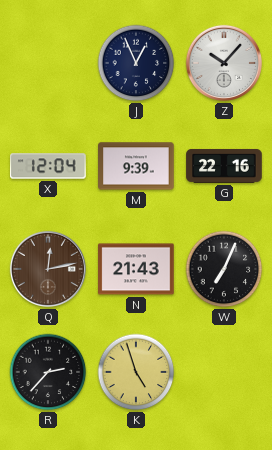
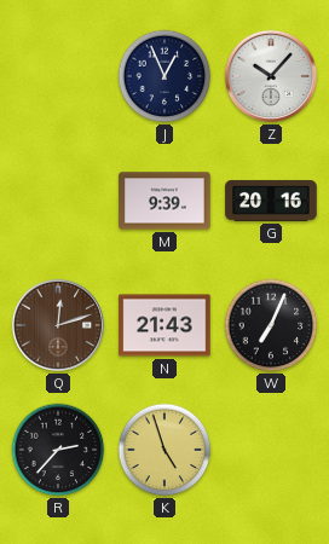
X: 12:04 -> none
G: 22:16 -> 20:16
Q: 12:13 -> 12:12
